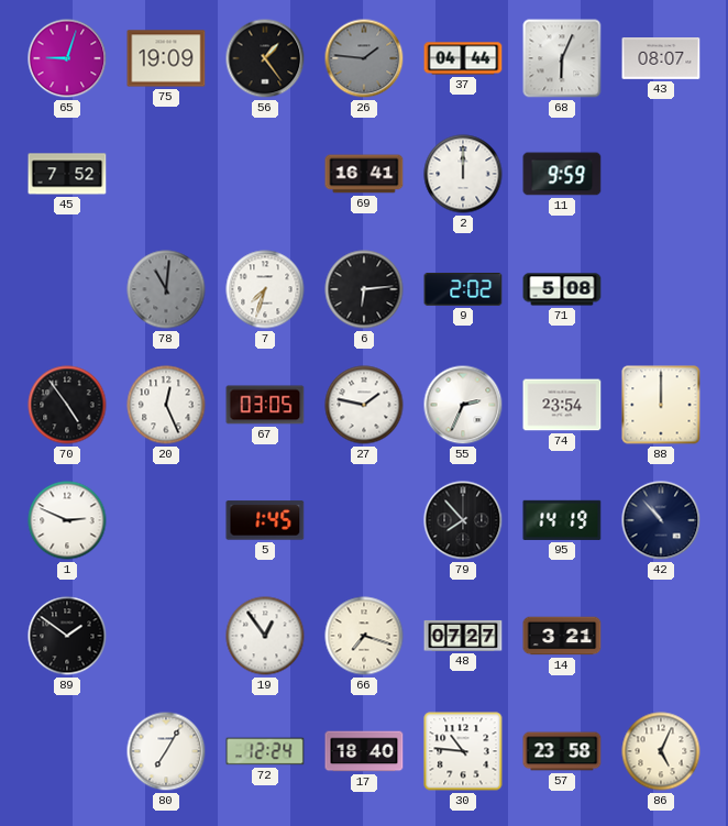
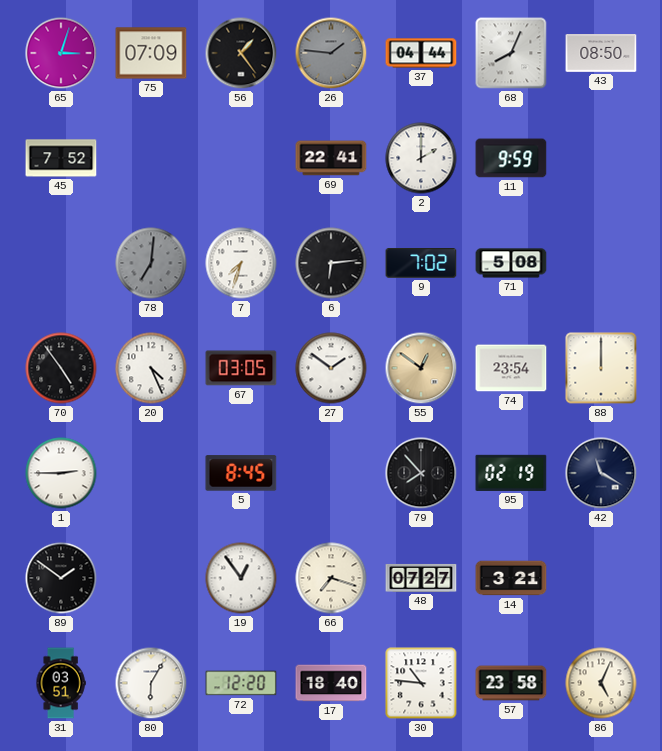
65: 9:03 -> 3:03
75: 19:09 -> 07:09
68: 6:04 -> 8:04
43: 08:07 -> 08:50
69: 16:41 -> 22:41
2: 12:00 -> 2:00
78: 11:01 -> 7:01
9: 2:02 -> 7:02
20: 12:26 -> 4:26
27: 1:47 -> 1:51
55: 2:34 -> 12:51
55 dial: white -> champagne
1: 2:49 -> 2:45
5: 1:45 -> 8:45
95: 14:19 -> 02:19
42: 10:53 -> 11:20
31: none -> 03:51
80: 7:05 -> 6:05
72: 12:24 -> 12:20
